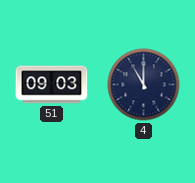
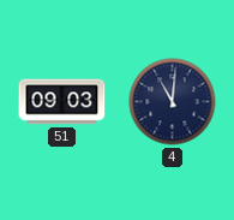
4: 11:00 -> 11:01
